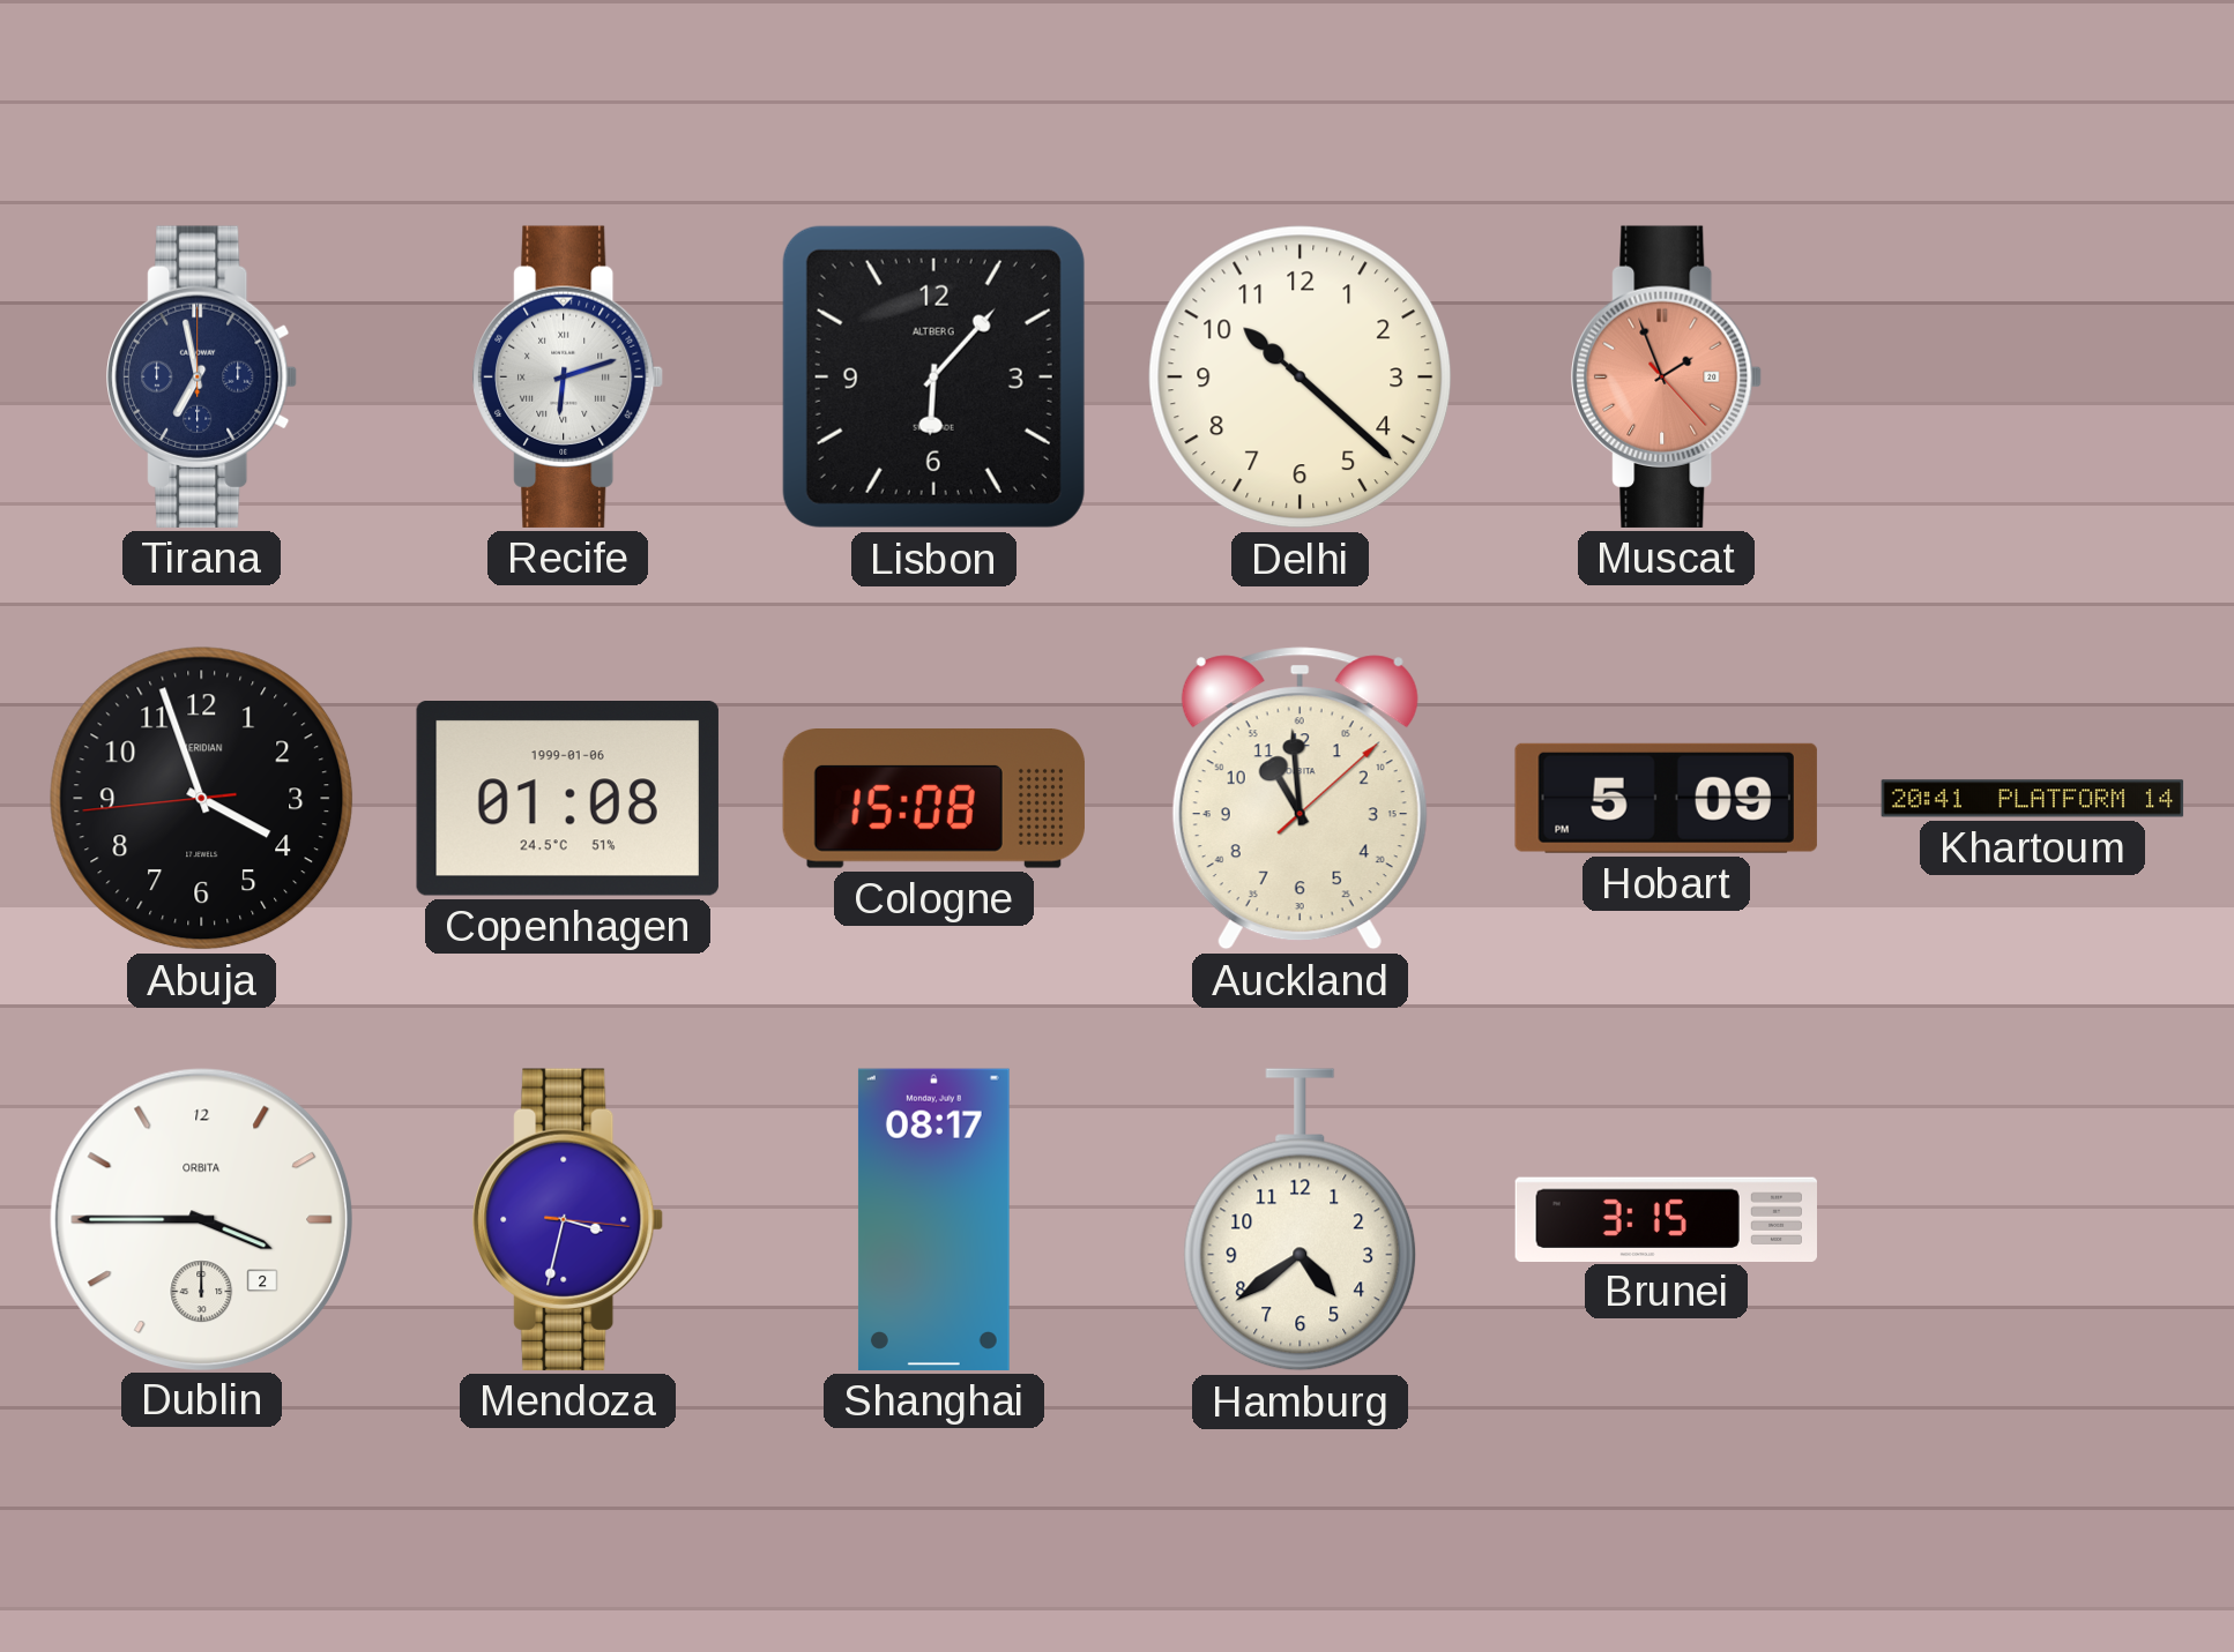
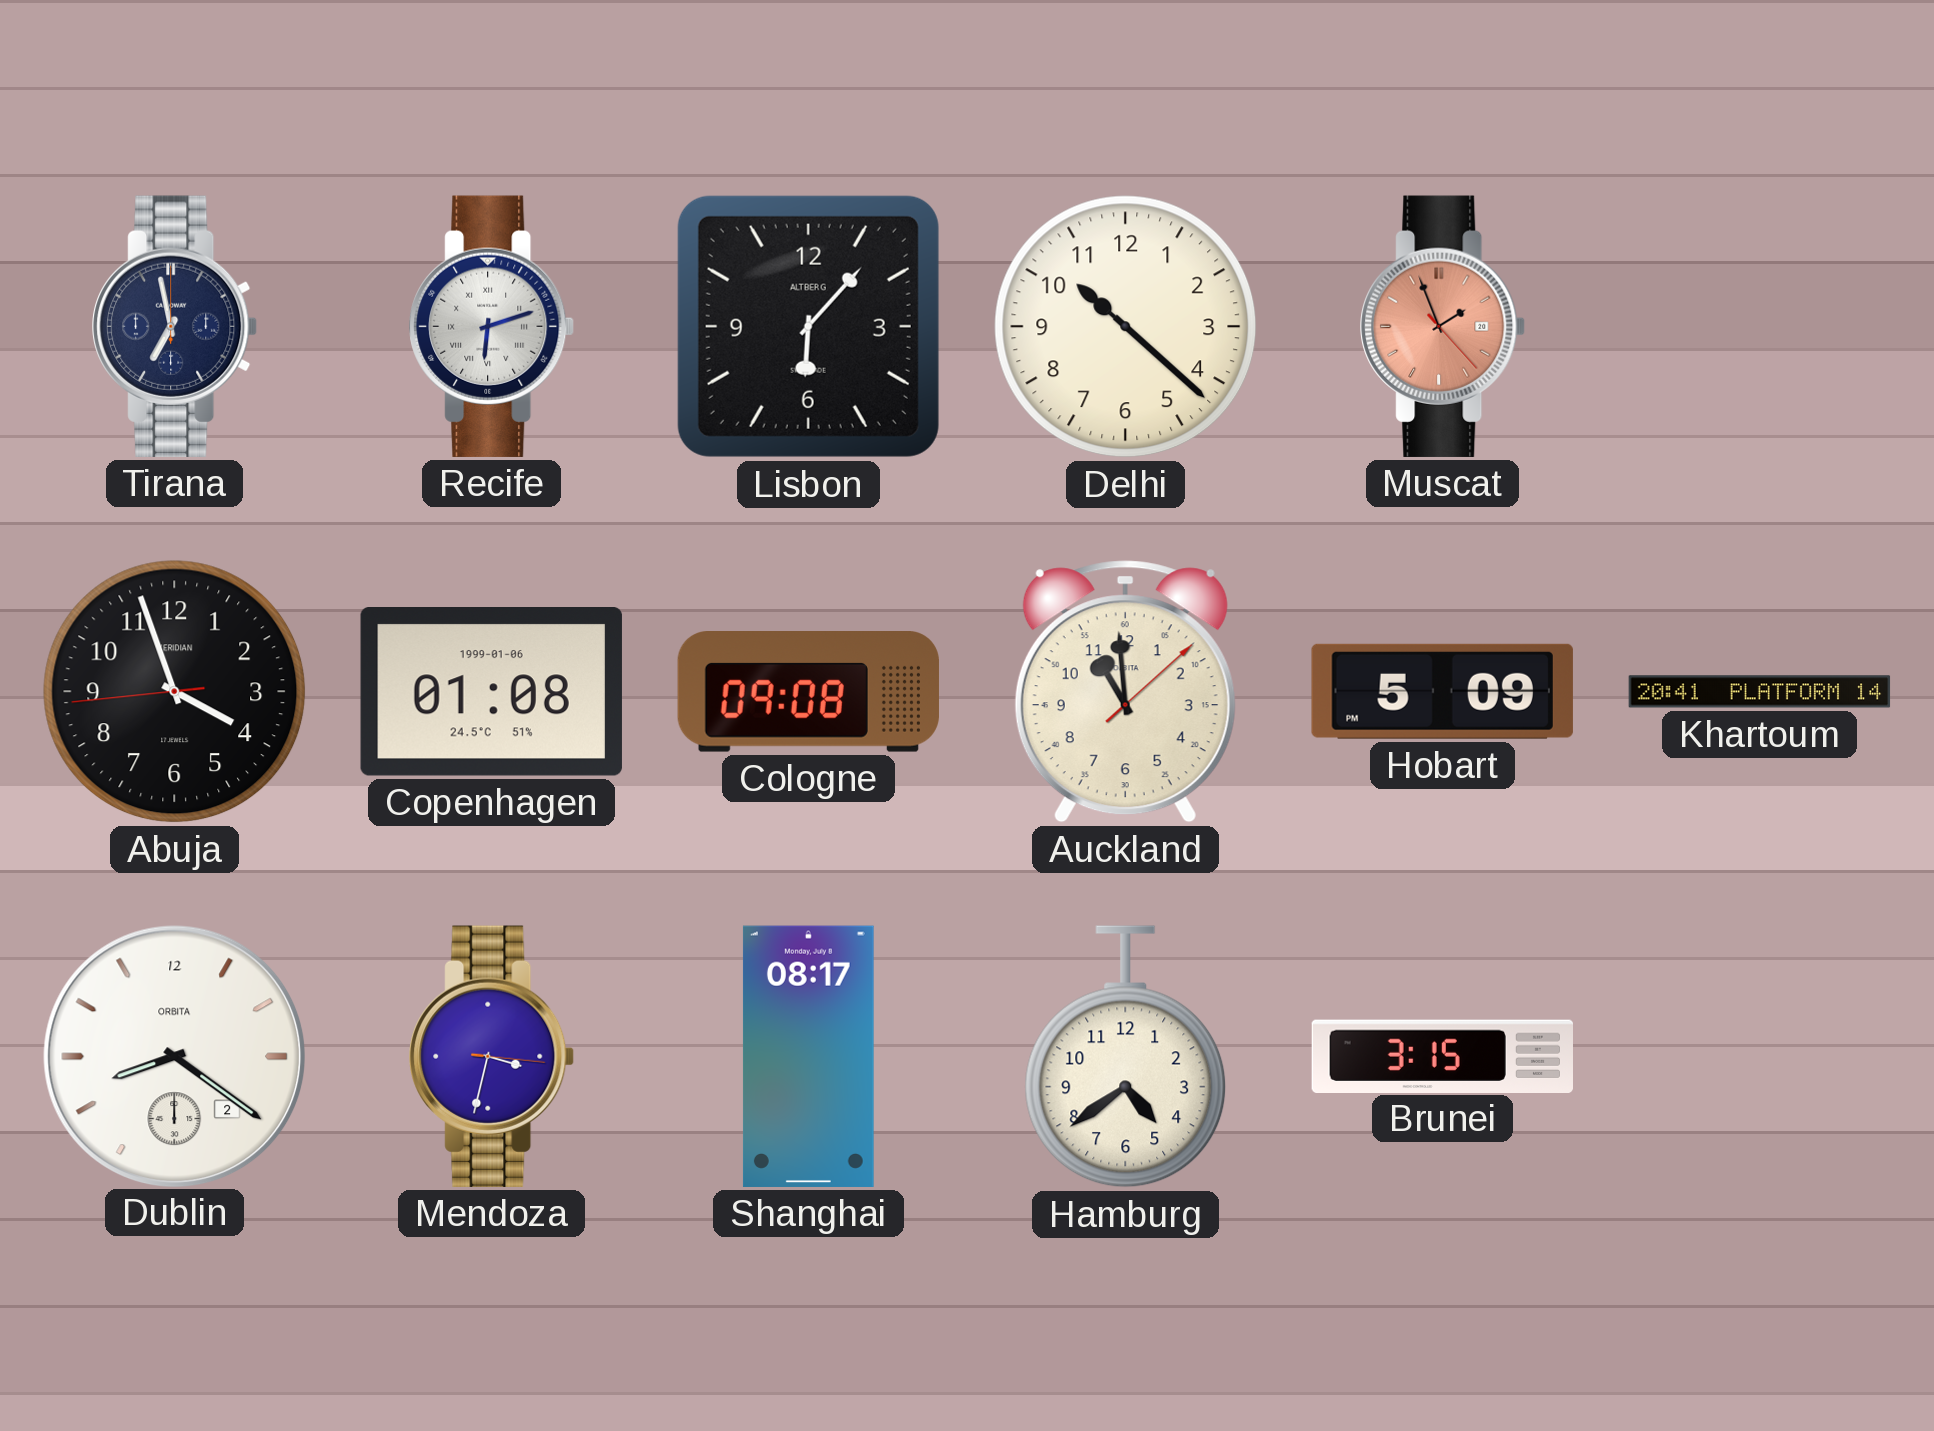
Cologne: 15:08 -> 09:08
Dublin: 3:45 -> 8:21
